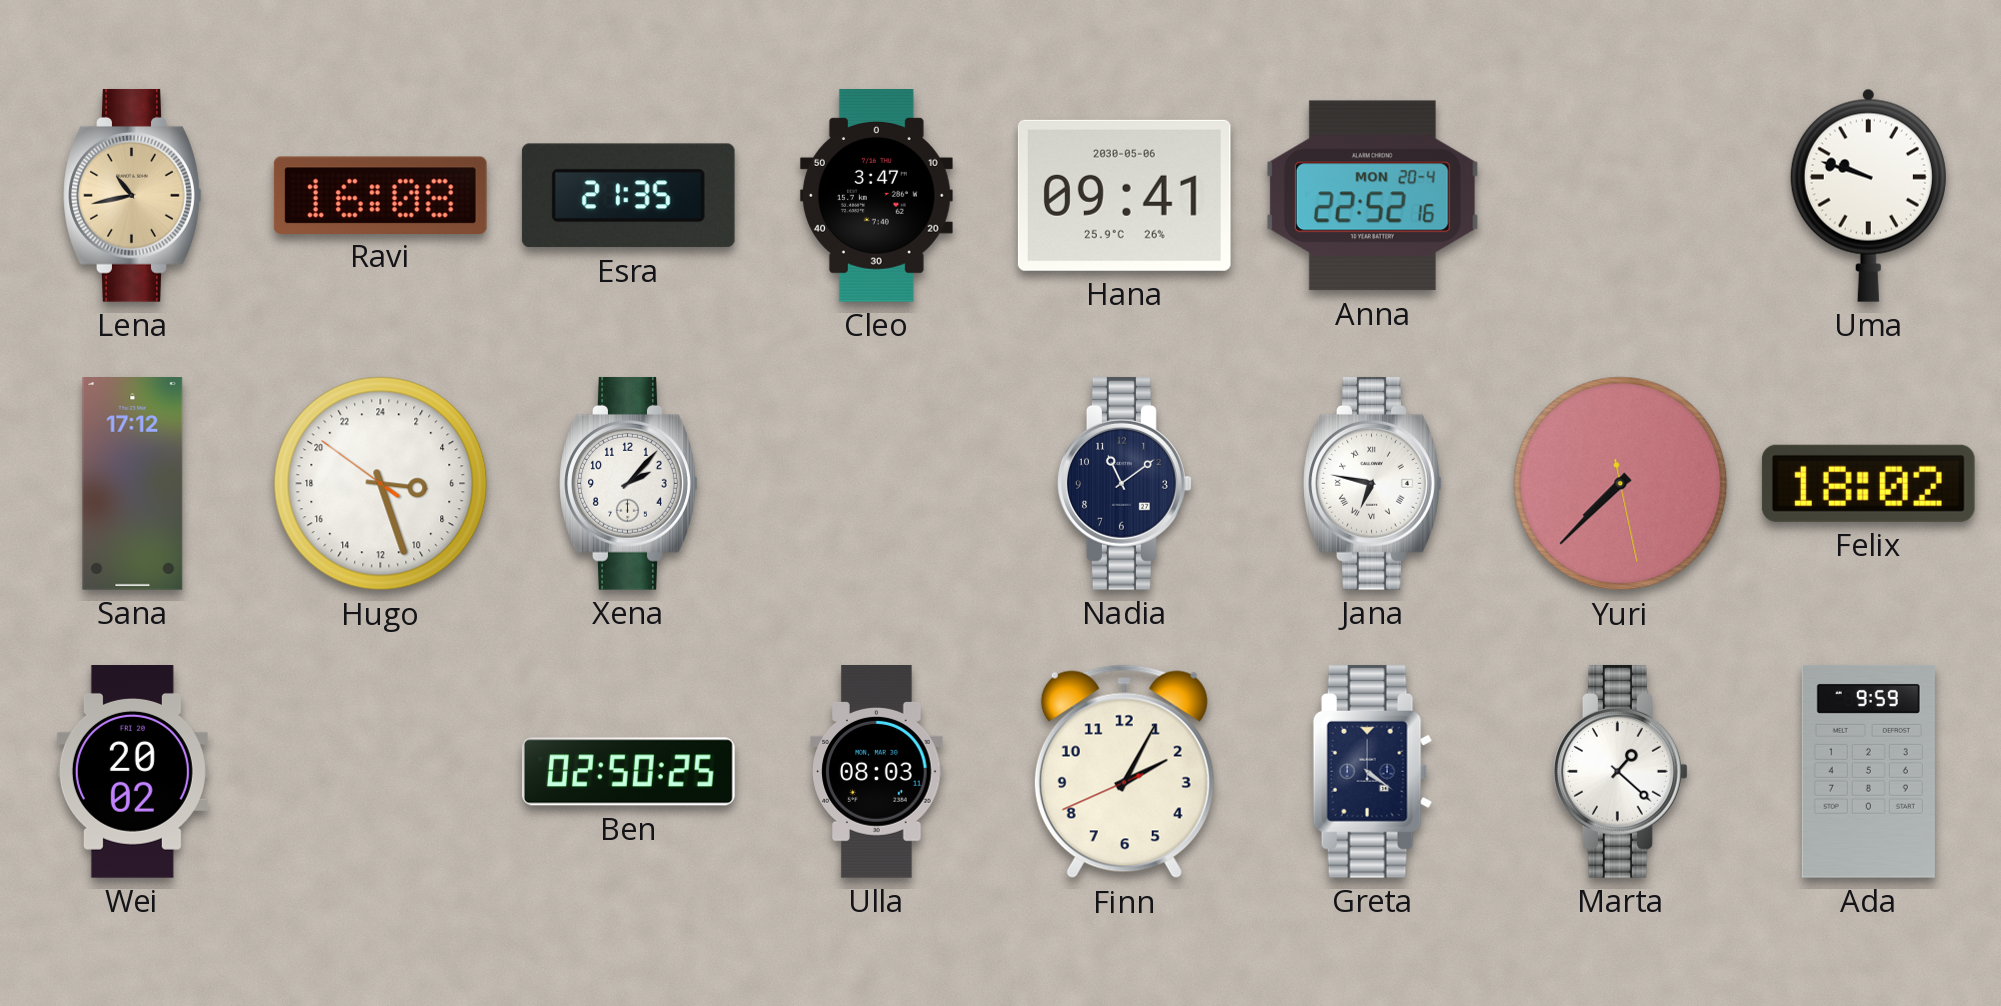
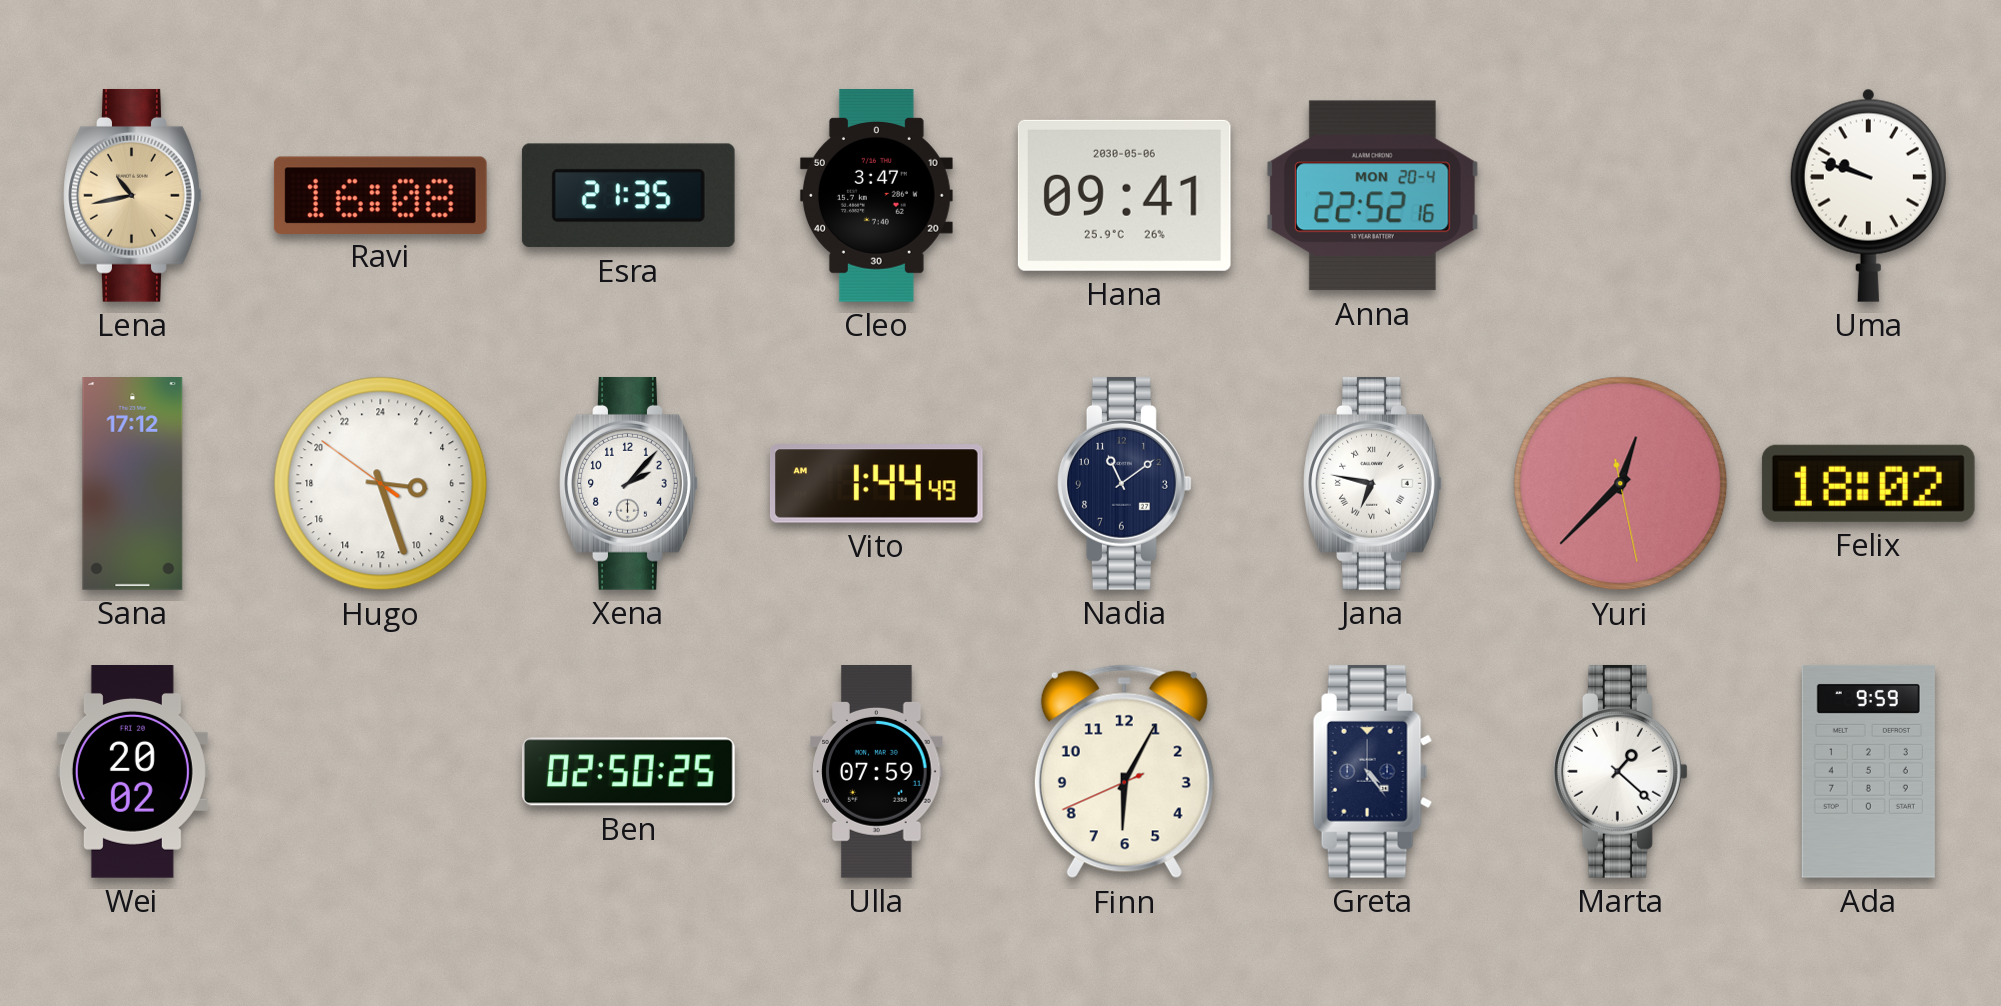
Vito: none -> 1:44
Yuri: 7:37 -> 12:37
Ulla: 08:03 -> 07:59
Finn: 2:04 -> 6:04
Greta: 4:21 -> 4:24
